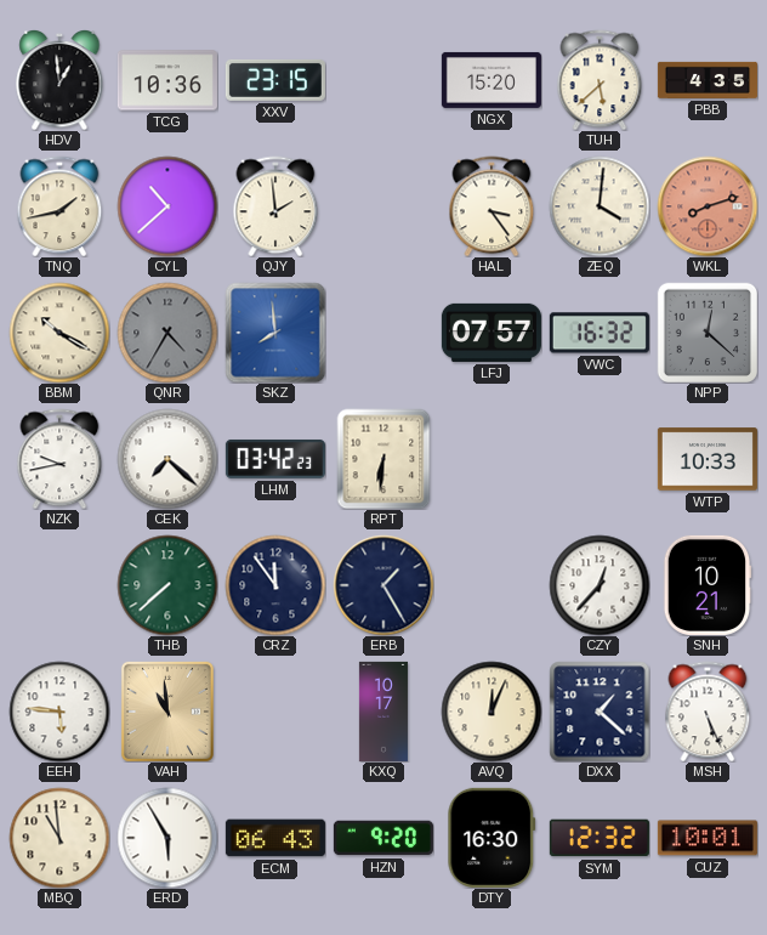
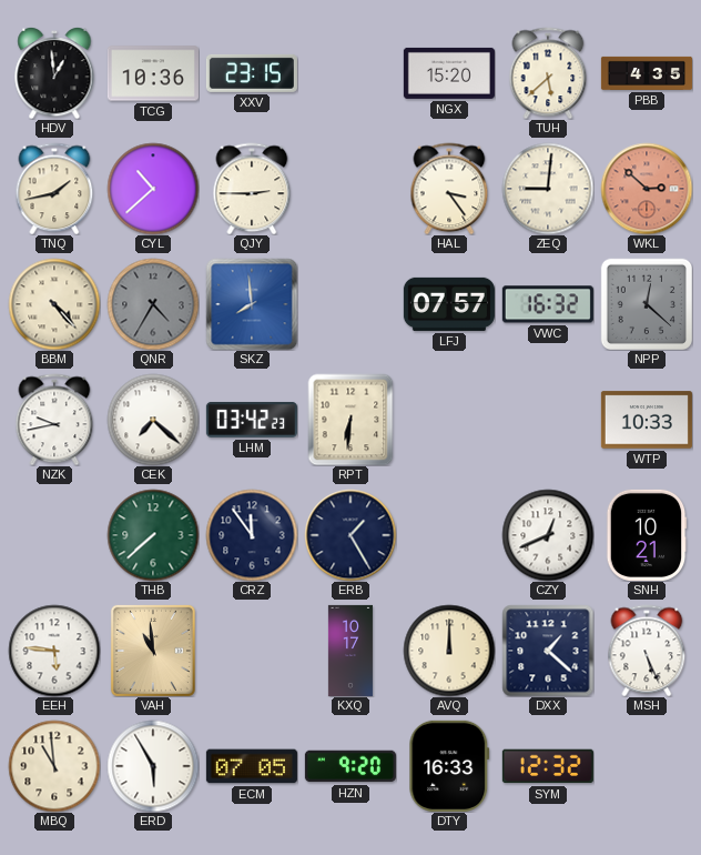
QJY: 1:59 -> 2:45
ZEQ: 4:01 -> 9:01
WKL: 8:12 -> 2:52
BBM: 10:20 -> 4:23
CZY: 12:37 -> 12:41
AVQ: 12:04 -> 12:00
ECM: 06:43 -> 07:05
DTY: 16:30 -> 16:33
CUZ: 10:01 -> none
